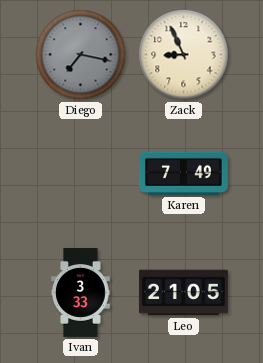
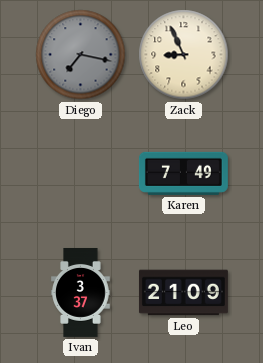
Ivan: 3:33 -> 3:37
Leo: 21:05 -> 21:09
